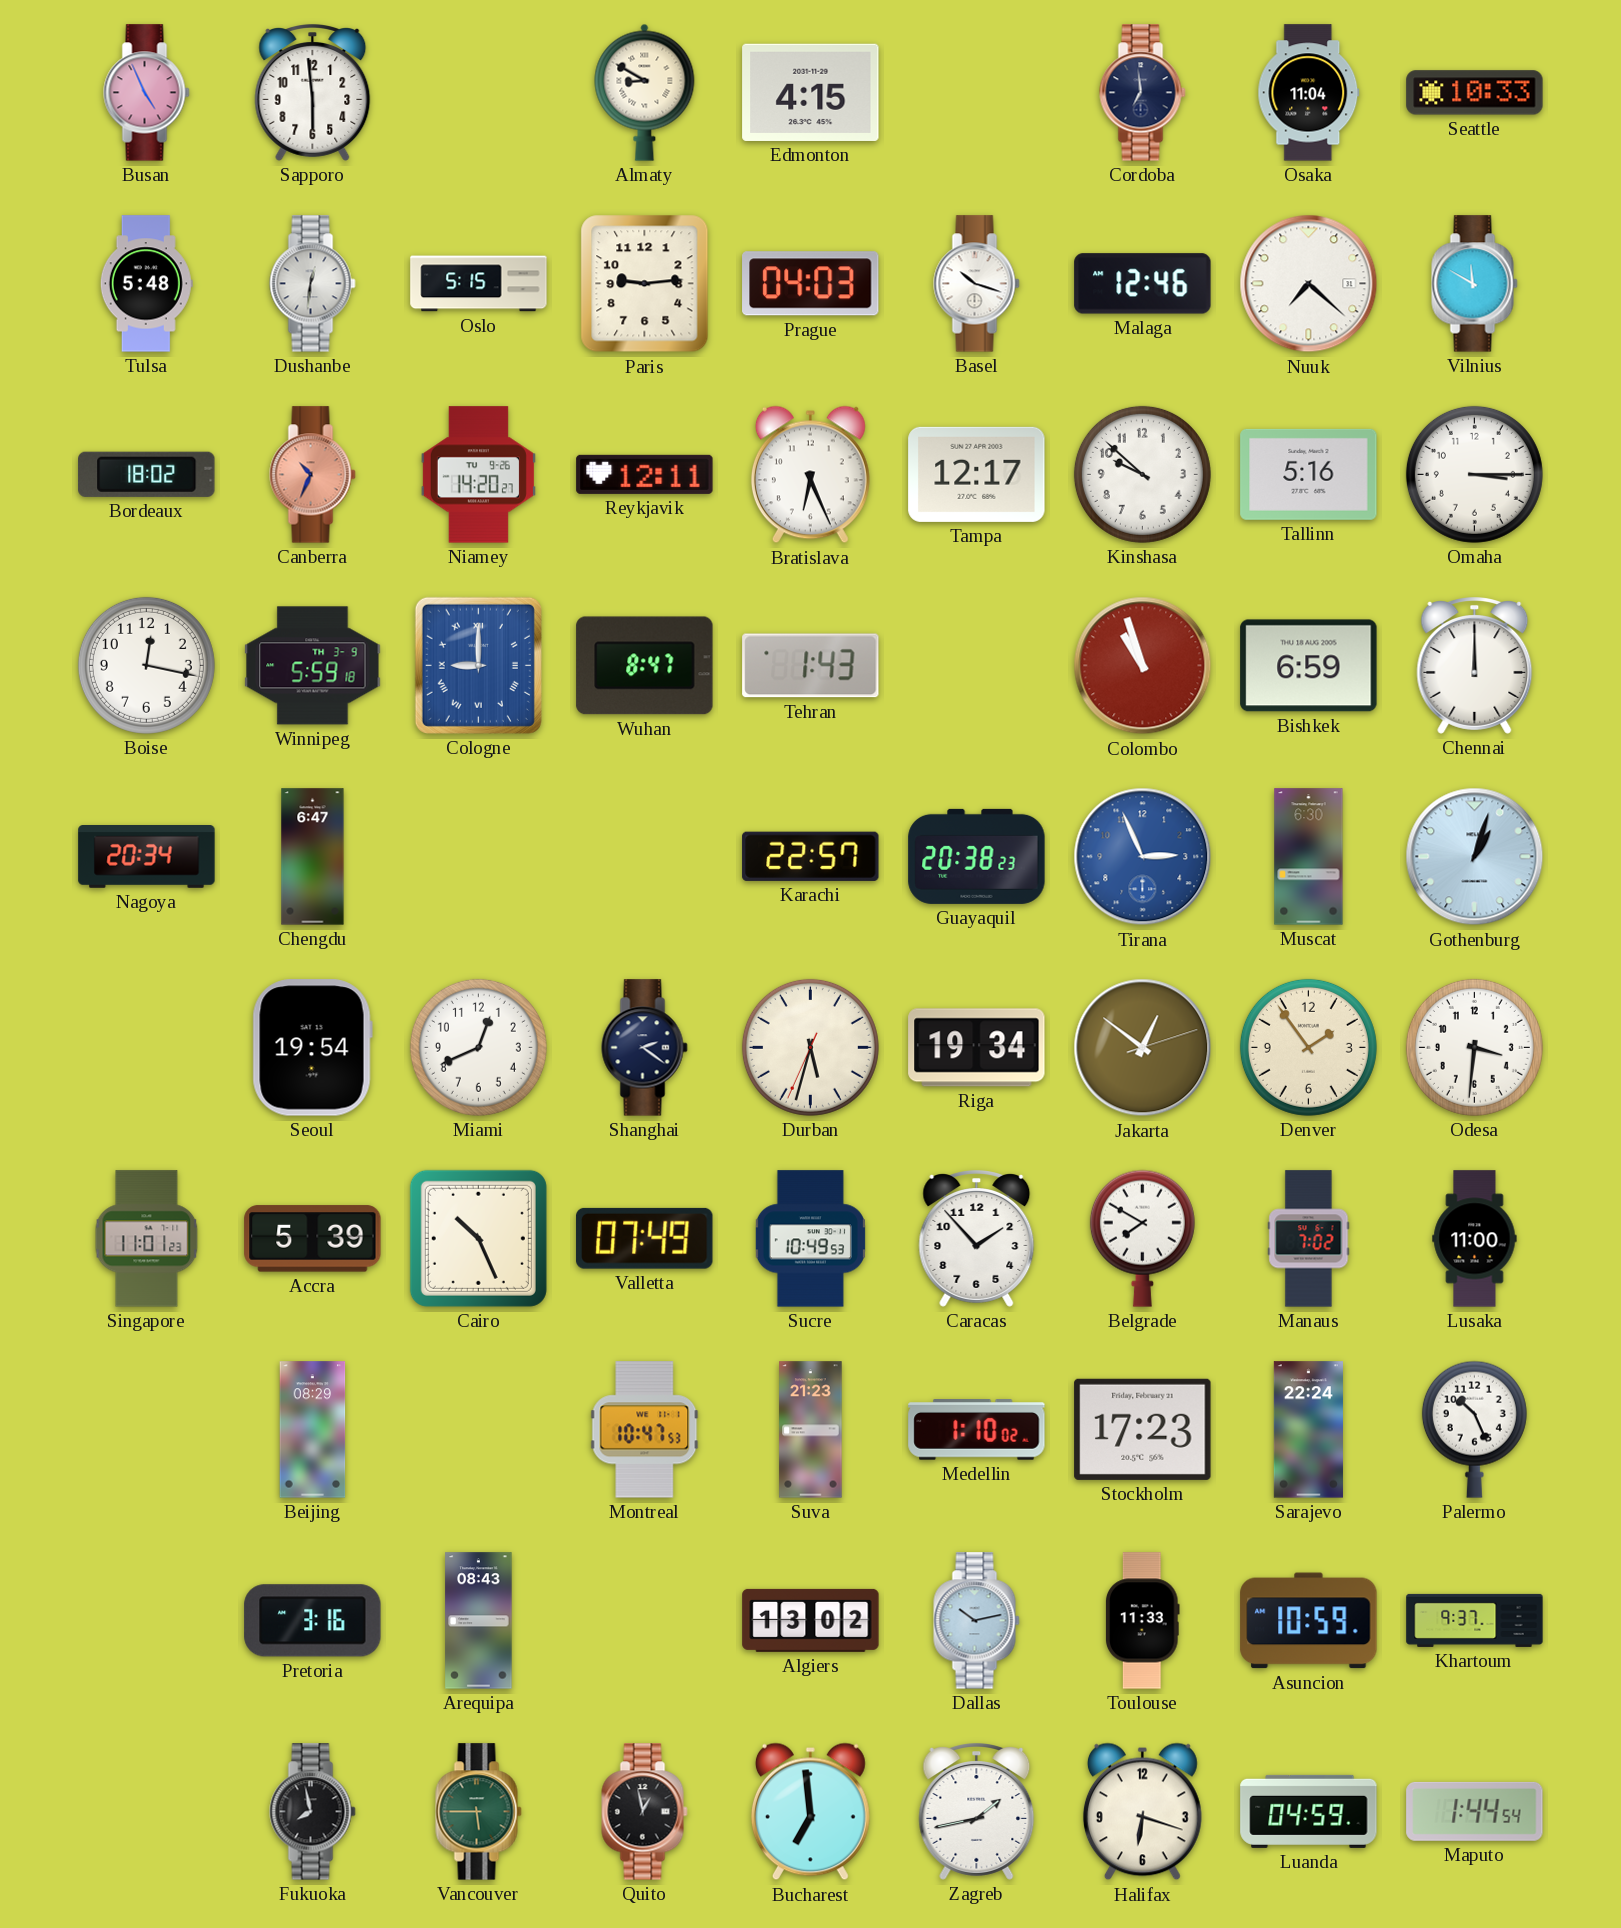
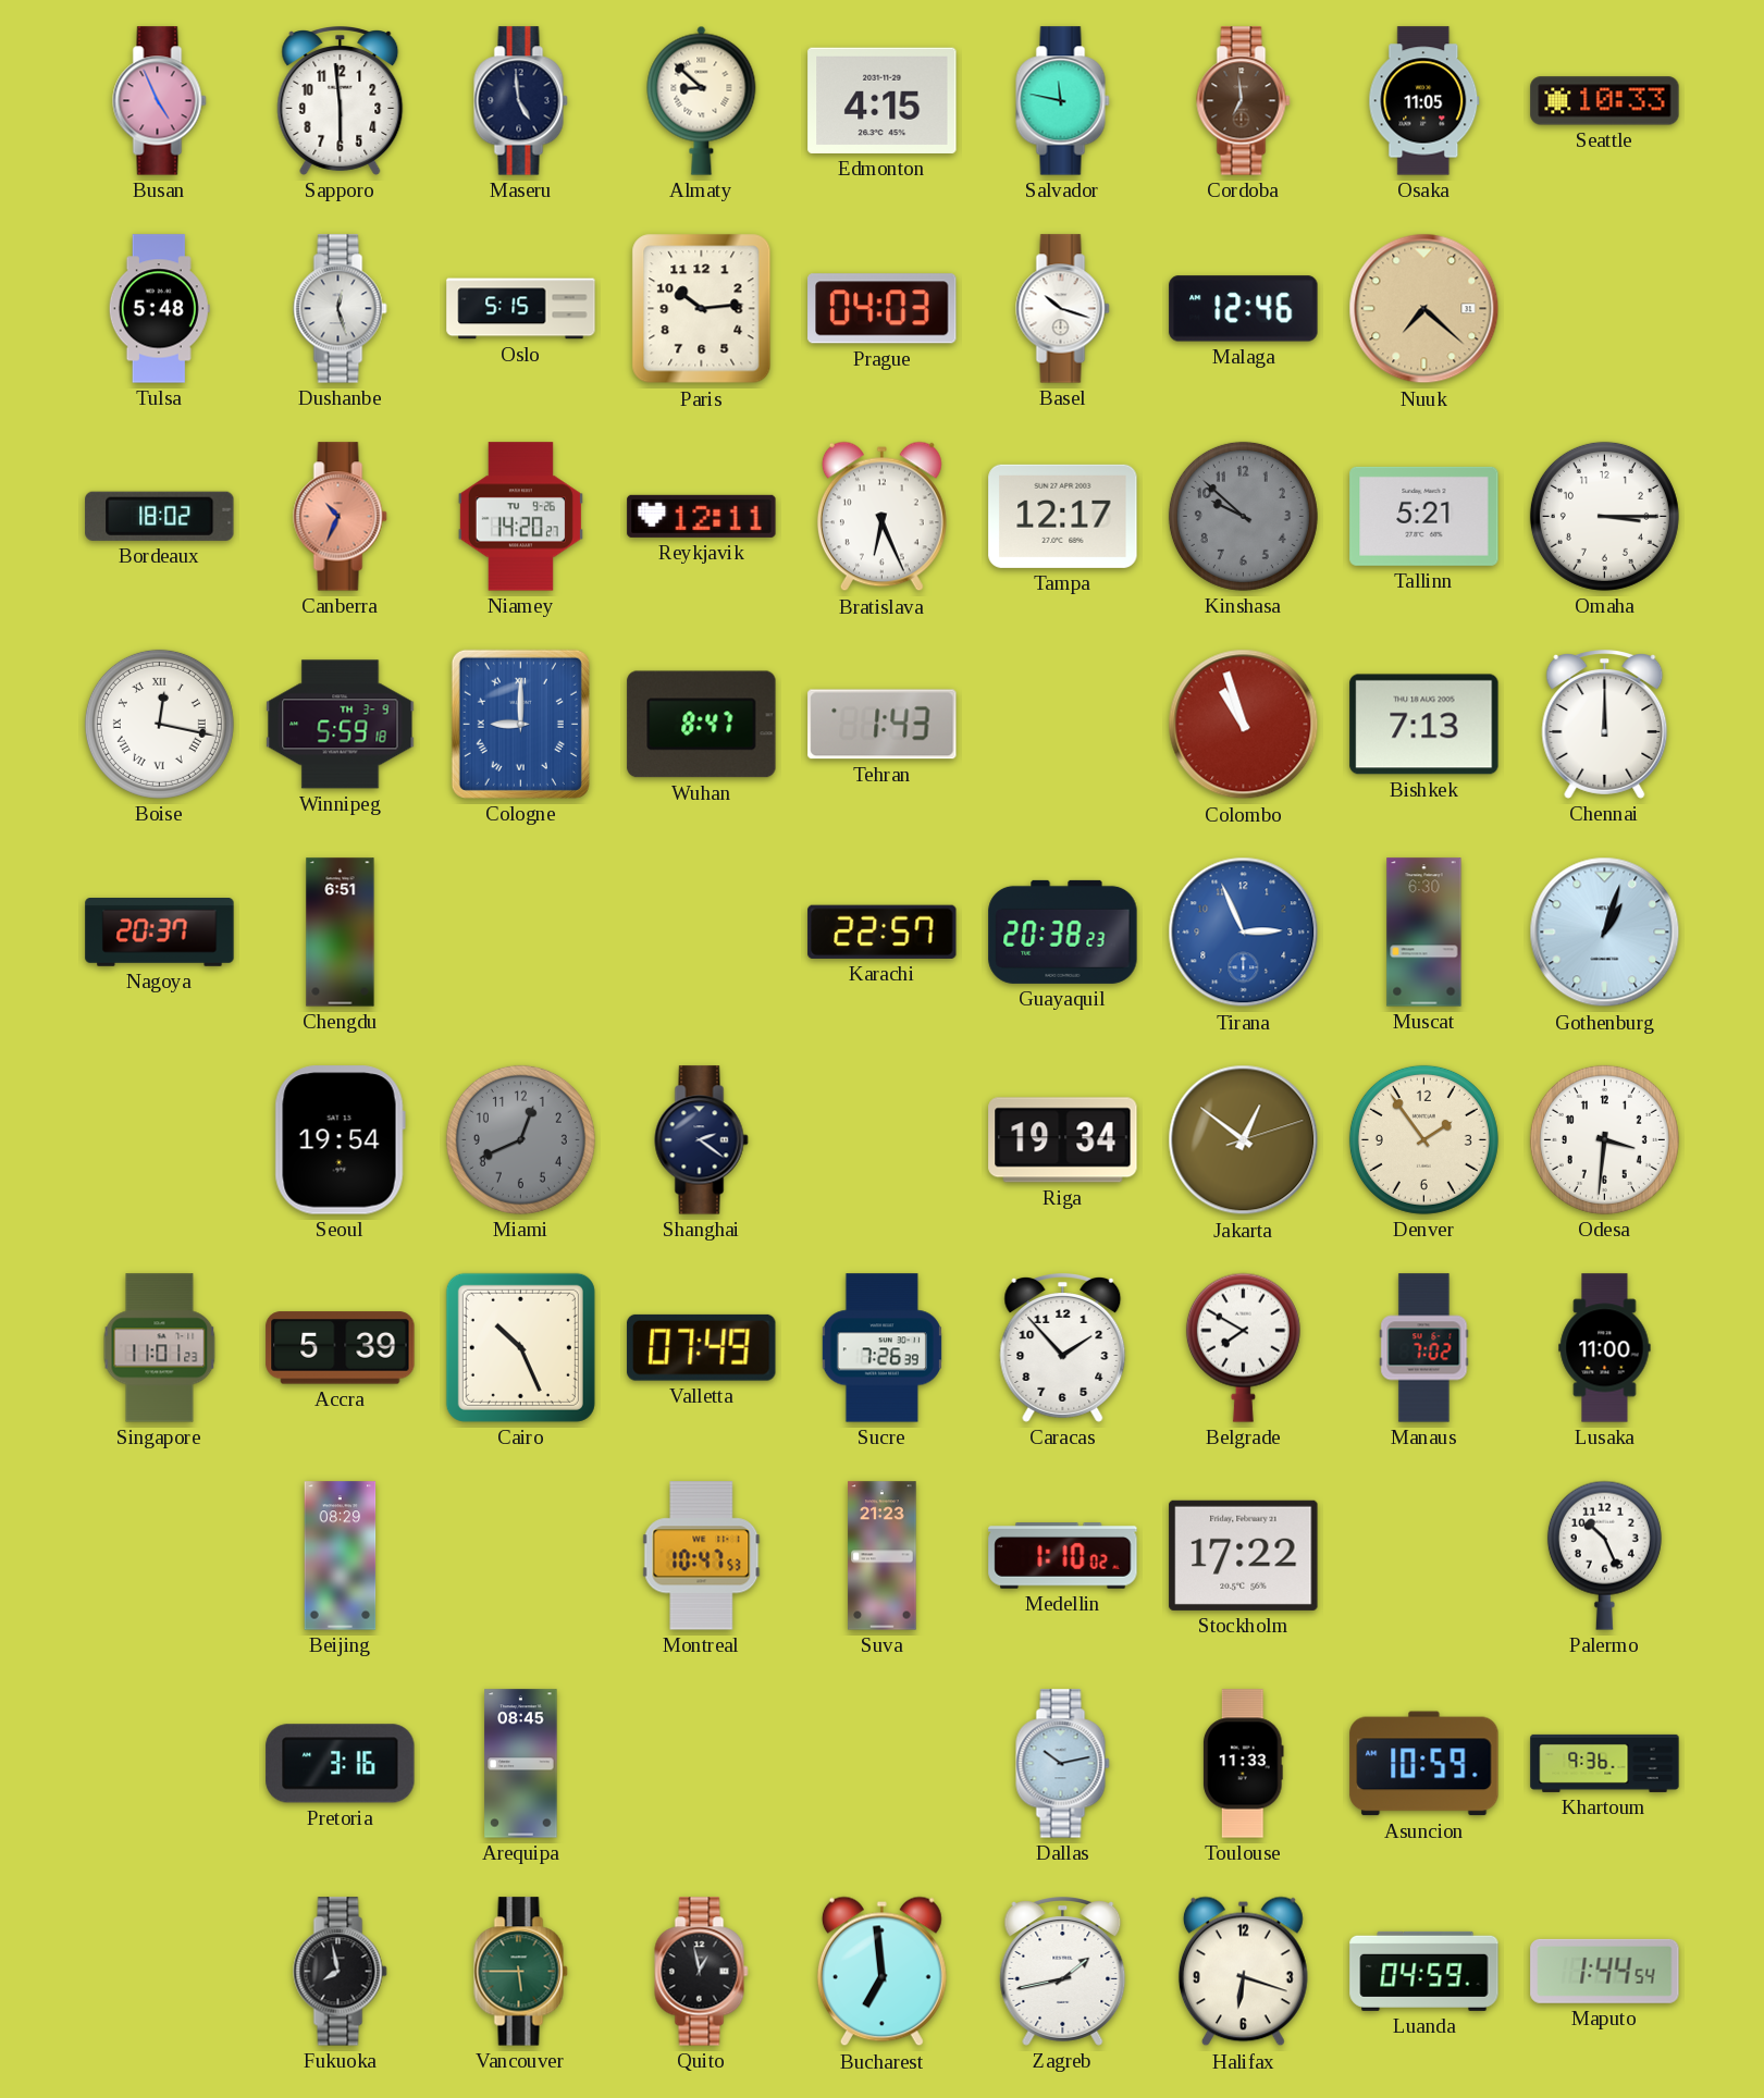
Maseru: none -> 4:59
Almaty: 8:50 -> 8:52
Salvador: none -> 11:47
Cordoba dial: navy -> brown
Osaka: 11:04 -> 11:05
Dushanbe: 12:31 -> 12:27
Paris: 9:14 -> 10:14
Nuuk dial: white -> champagne
Vilnius: 11:50 -> none
Kinshasa dial: white -> grey
Tallinn: 5:16 -> 5:21
Boise numerals: Arabic -> Roman
Bishkek: 6:59 -> 7:13
Nagoya: 20:34 -> 20:37
Chengdu: 6:47 -> 6:51
Miami dial: white -> grey
Durban: 5:32 -> none
Sucre: 10:49 -> 7:26
Stockholm: 17:23 -> 17:22
Sarajevo: 22:24 -> none
Arequipa: 08:43 -> 08:45
Algiers: 13:02 -> none
Khartoum: 9:37 -> 9:36
